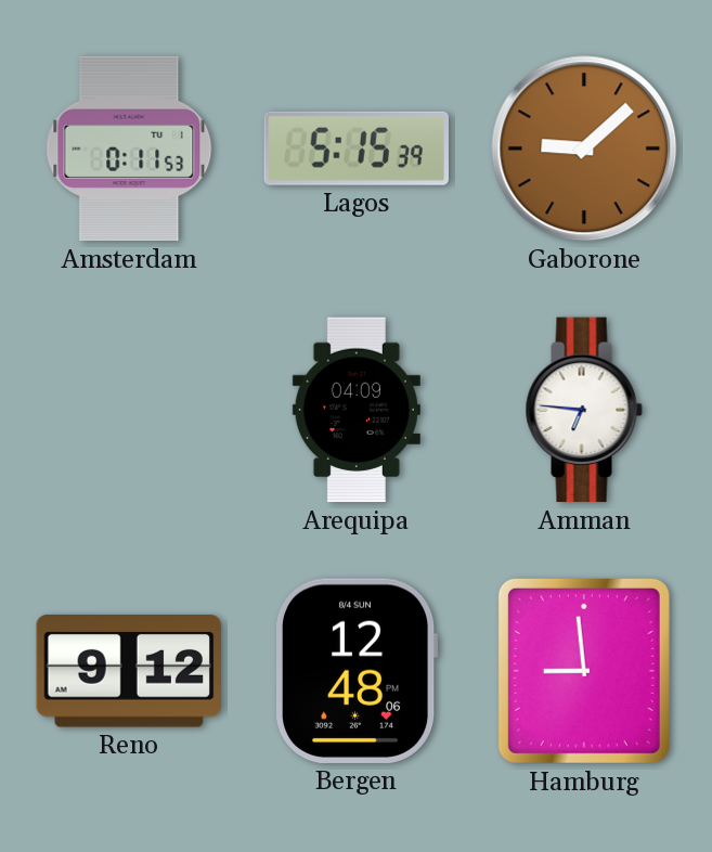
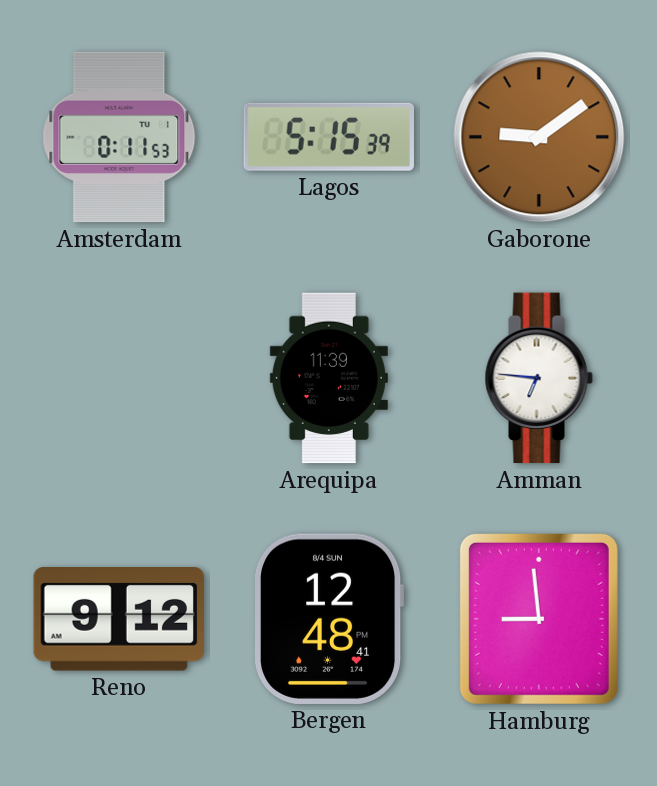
Gaborone: 9:08 -> 9:09
Arequipa: 04:09 -> 11:39
Bergen: 12:48:06 -> 12:48:41
